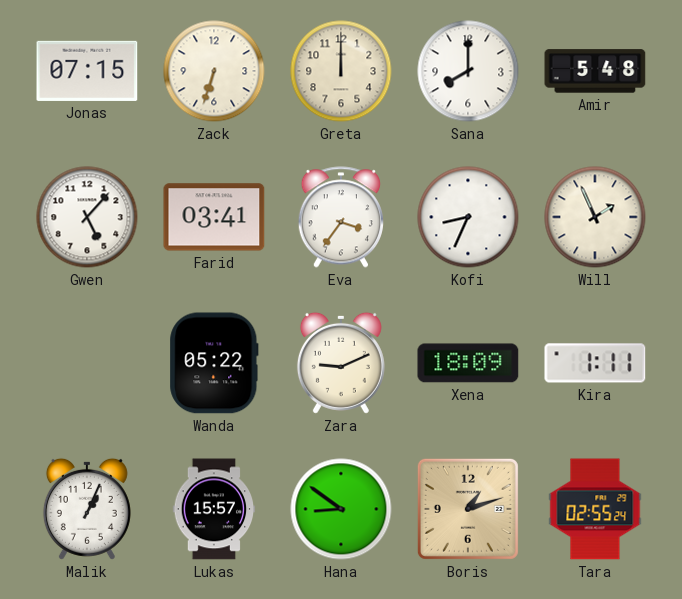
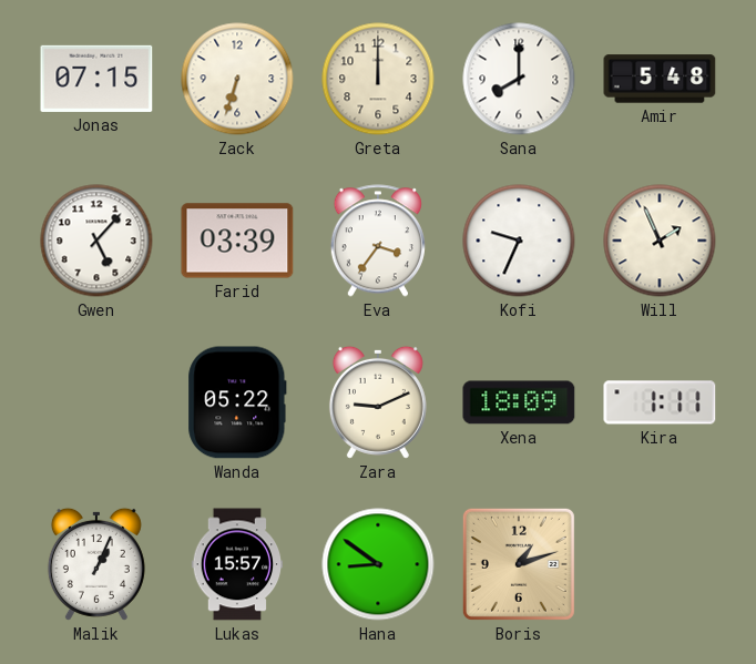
Farid: 03:41 -> 03:39
Kofi: 8:34 -> 9:34
Tara: 02:55 -> none
